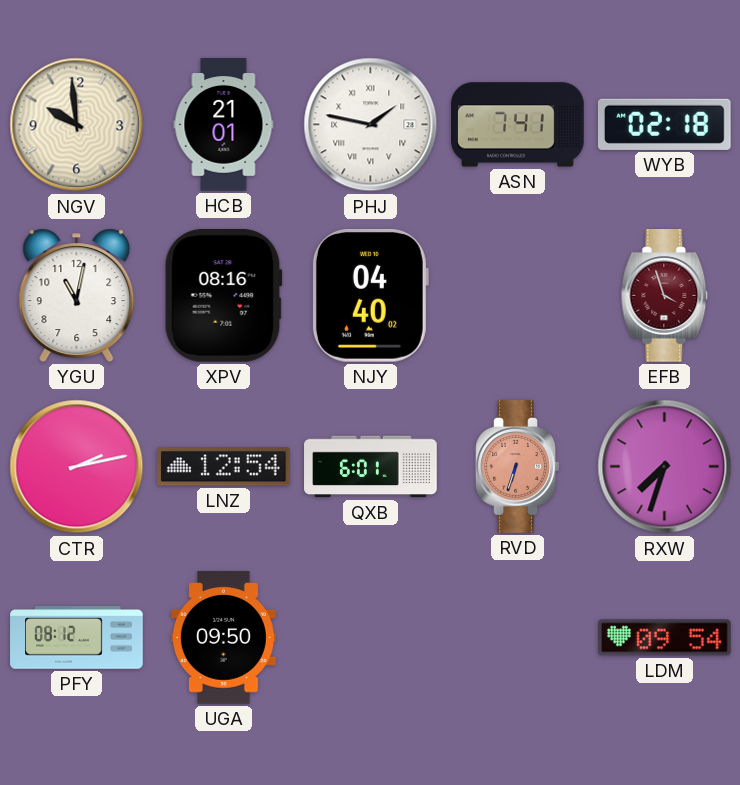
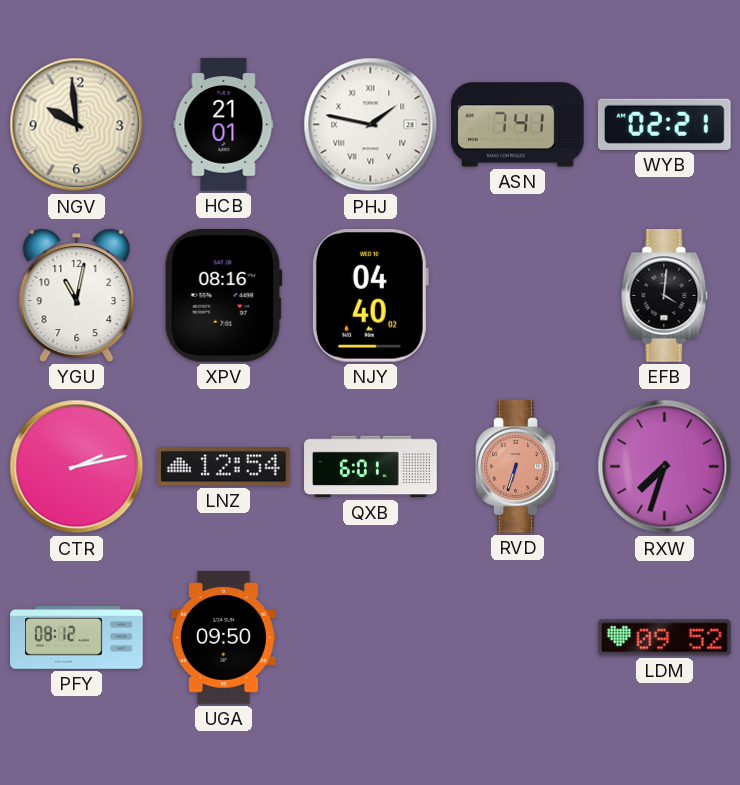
WYB: 02:18 -> 02:21
EFB: 3:57 -> 4:01
EFB dial: burgundy -> black
LDM: 09:54 -> 09:52
